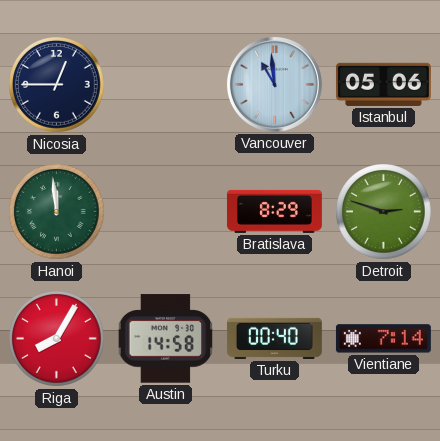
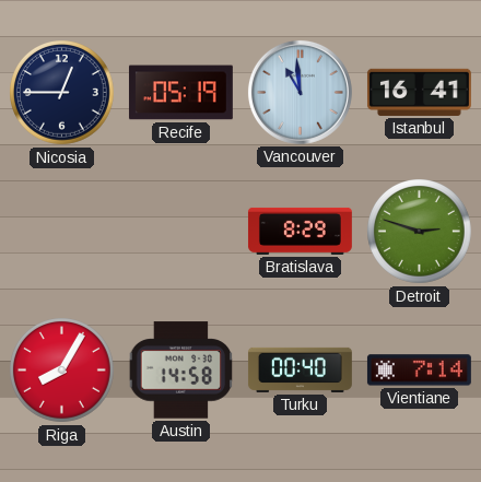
Recife: none -> 05:19
Istanbul: 05:06 -> 16:41
Hanoi: 11:59 -> none
